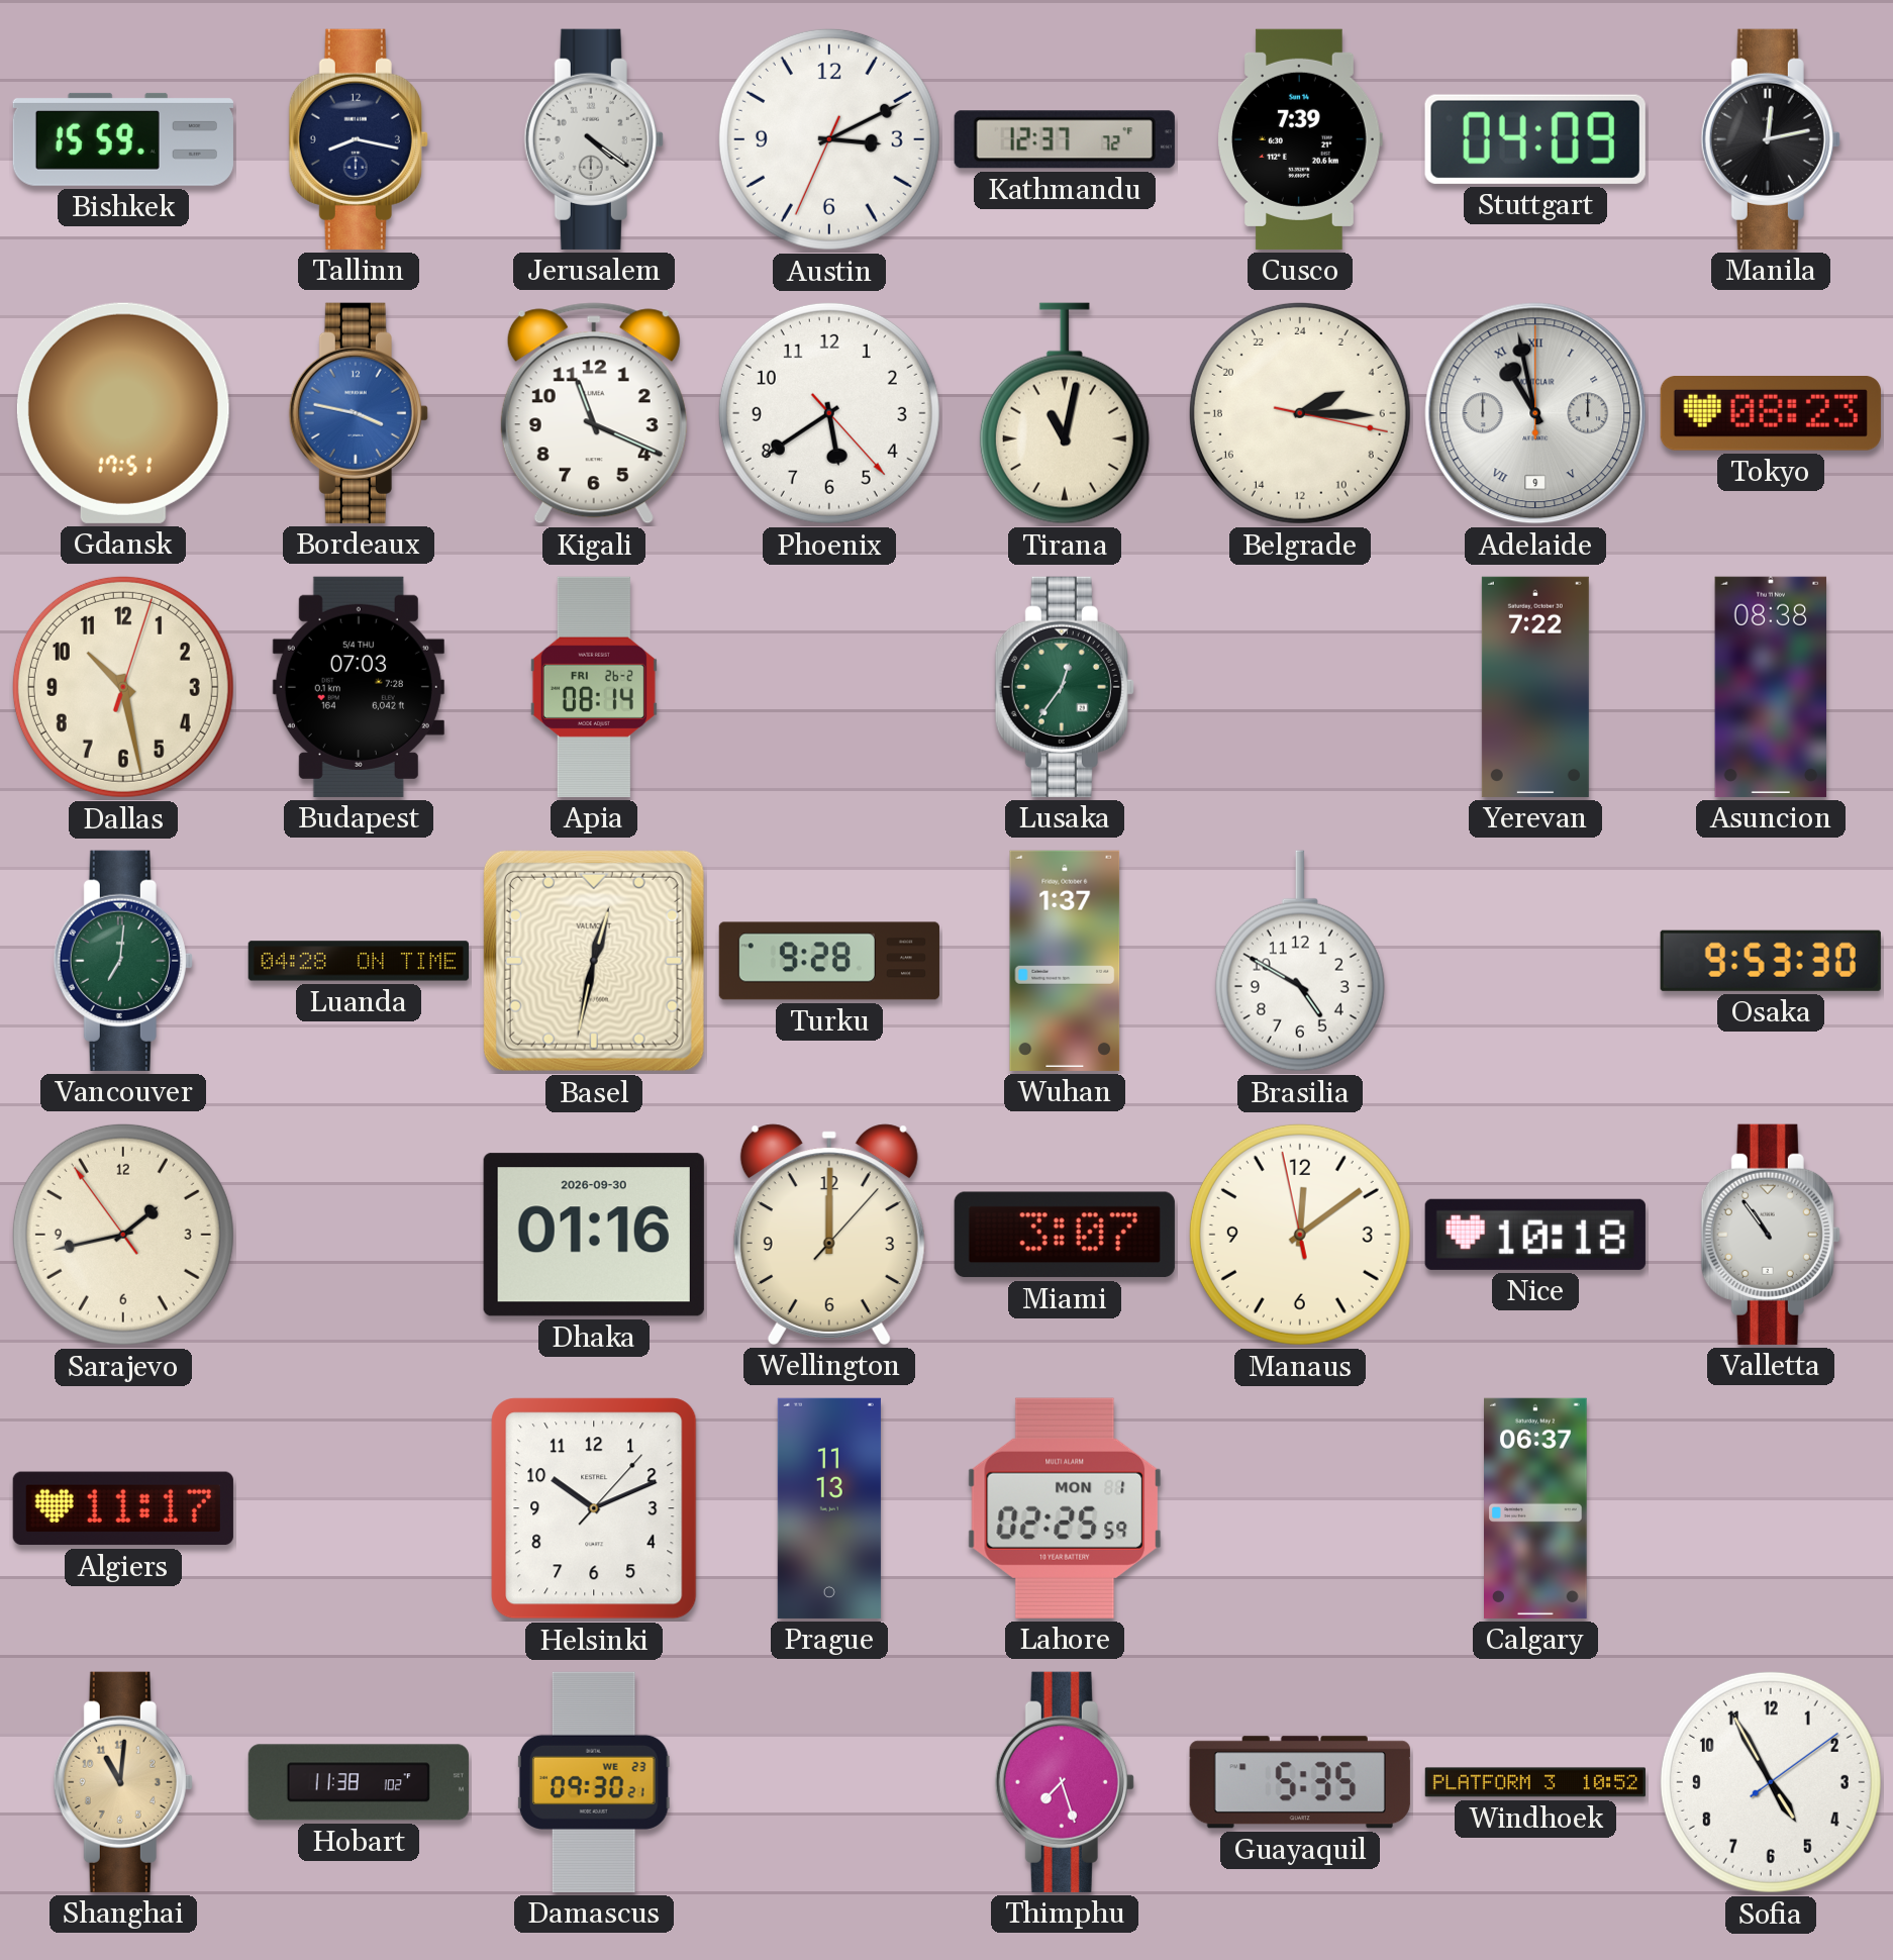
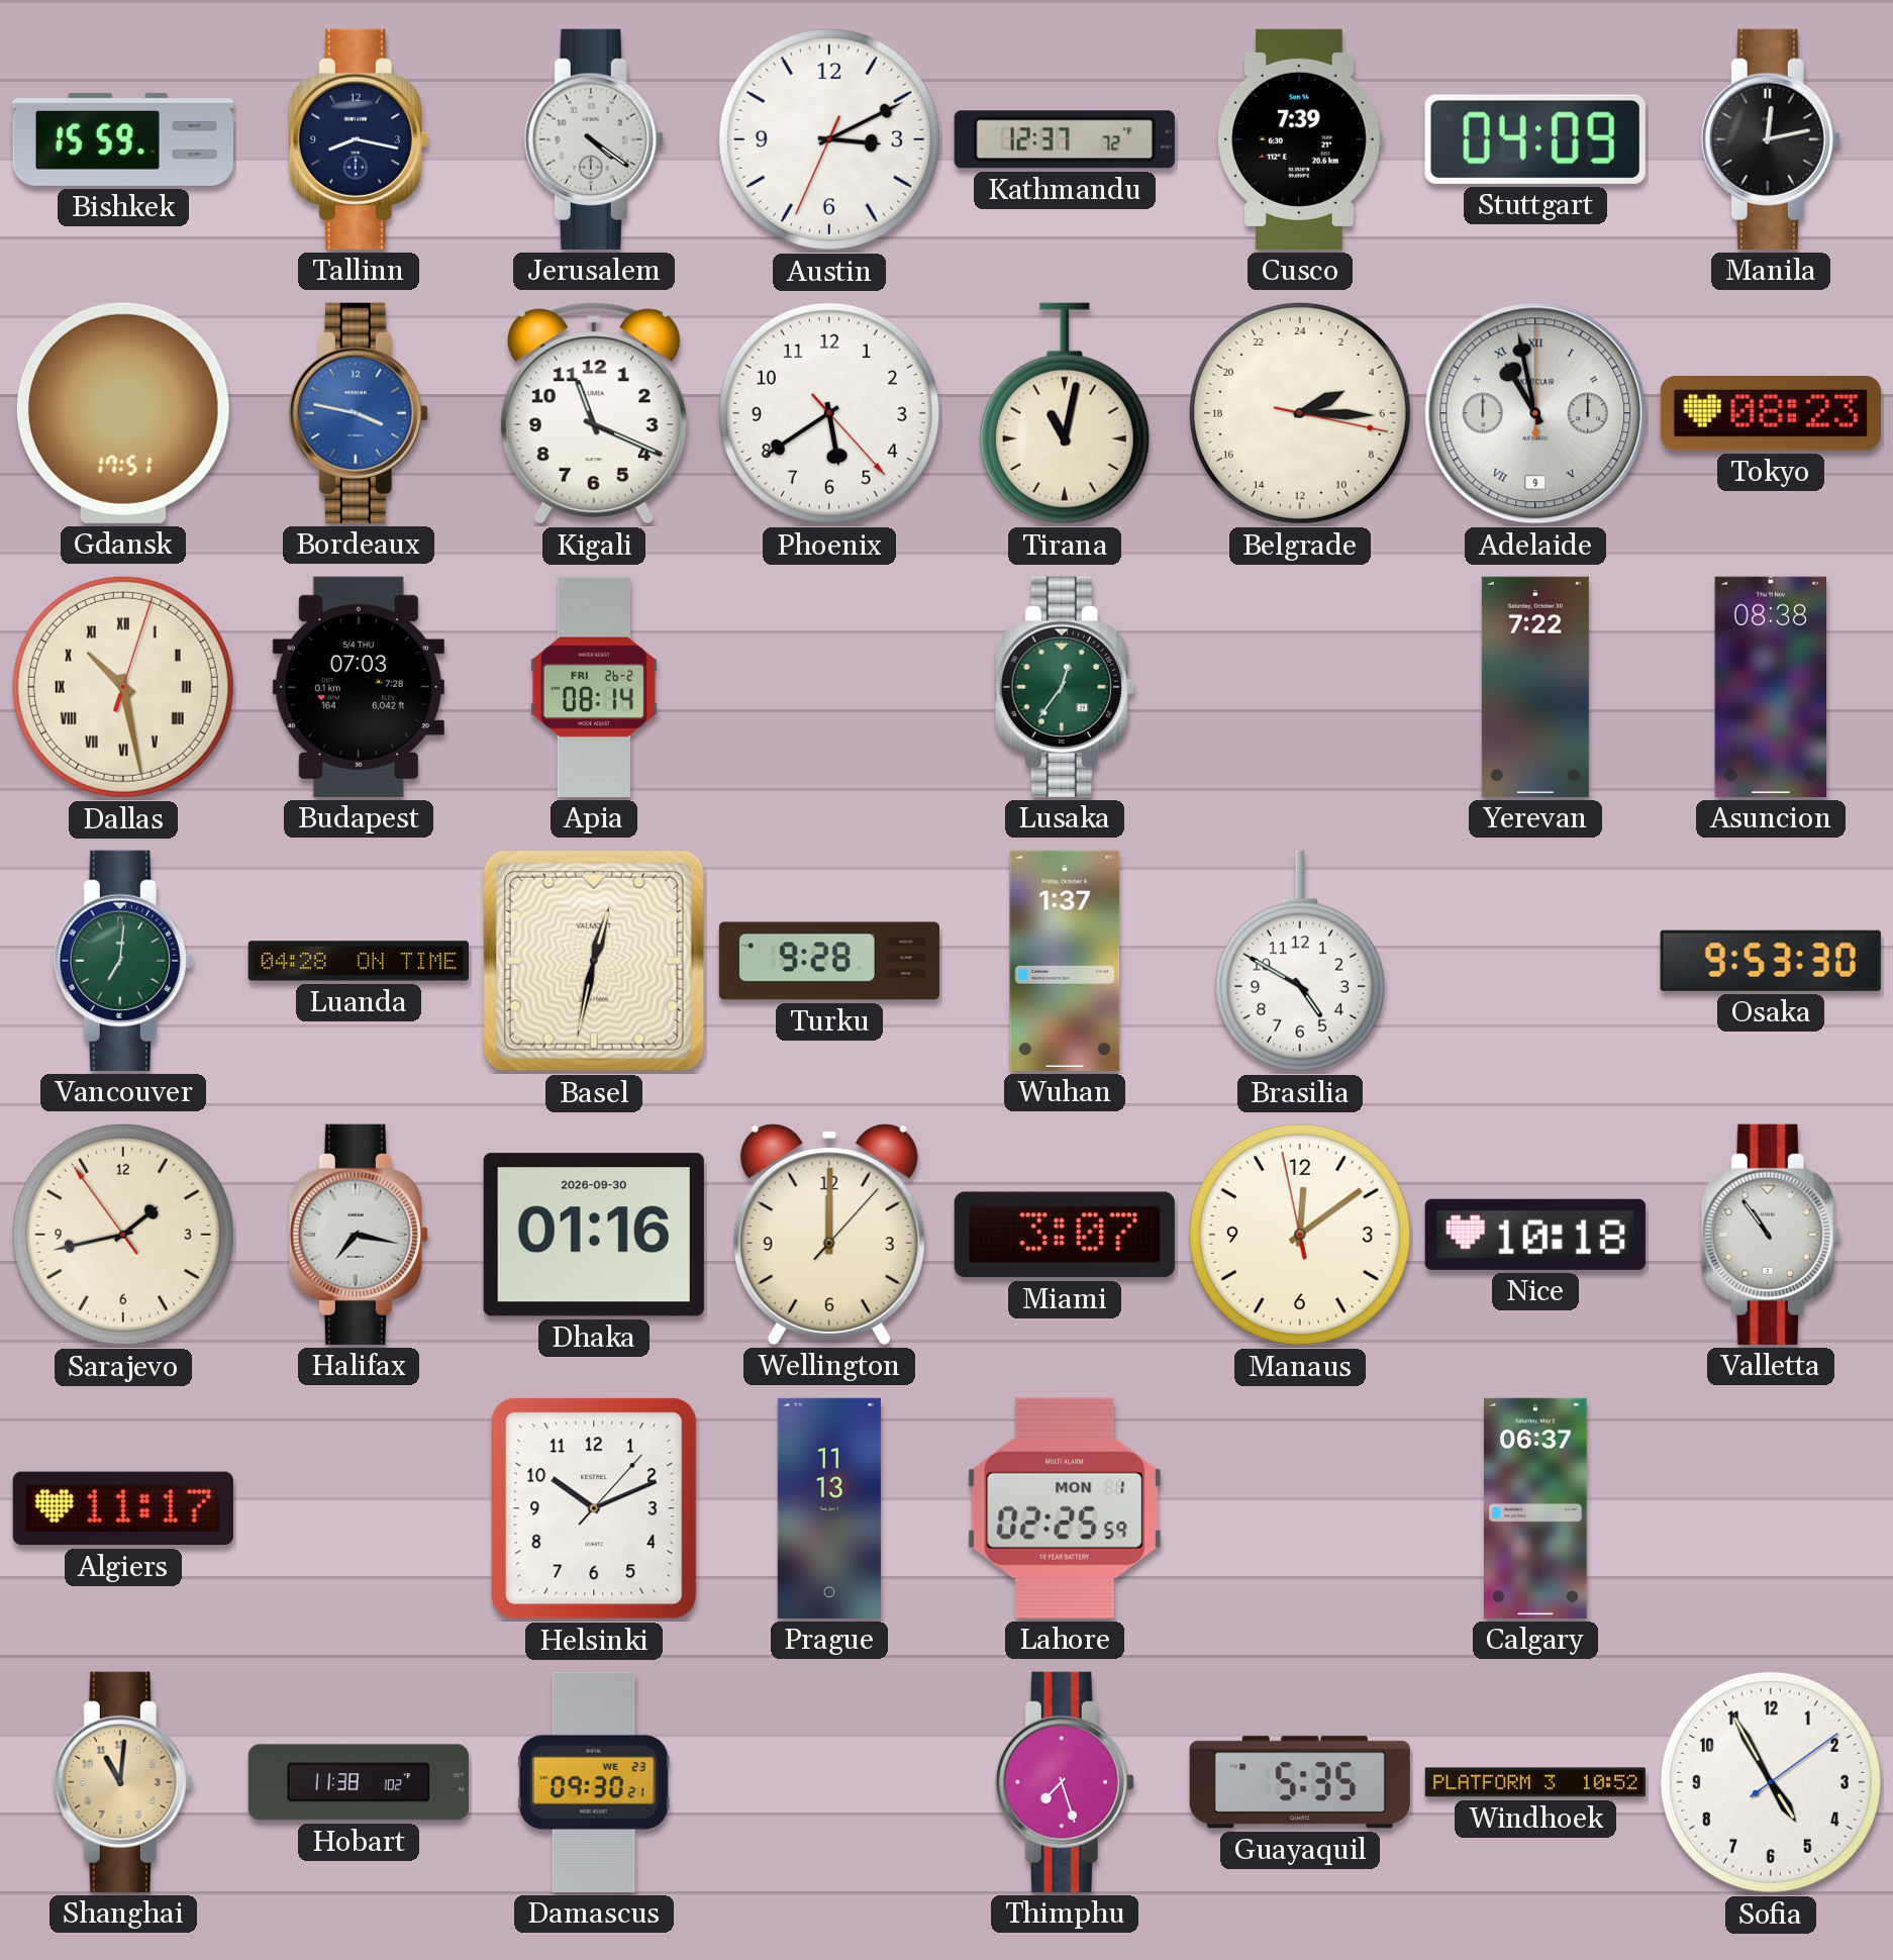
Dallas numerals: Arabic -> Roman
Halifax: none -> 7:17
